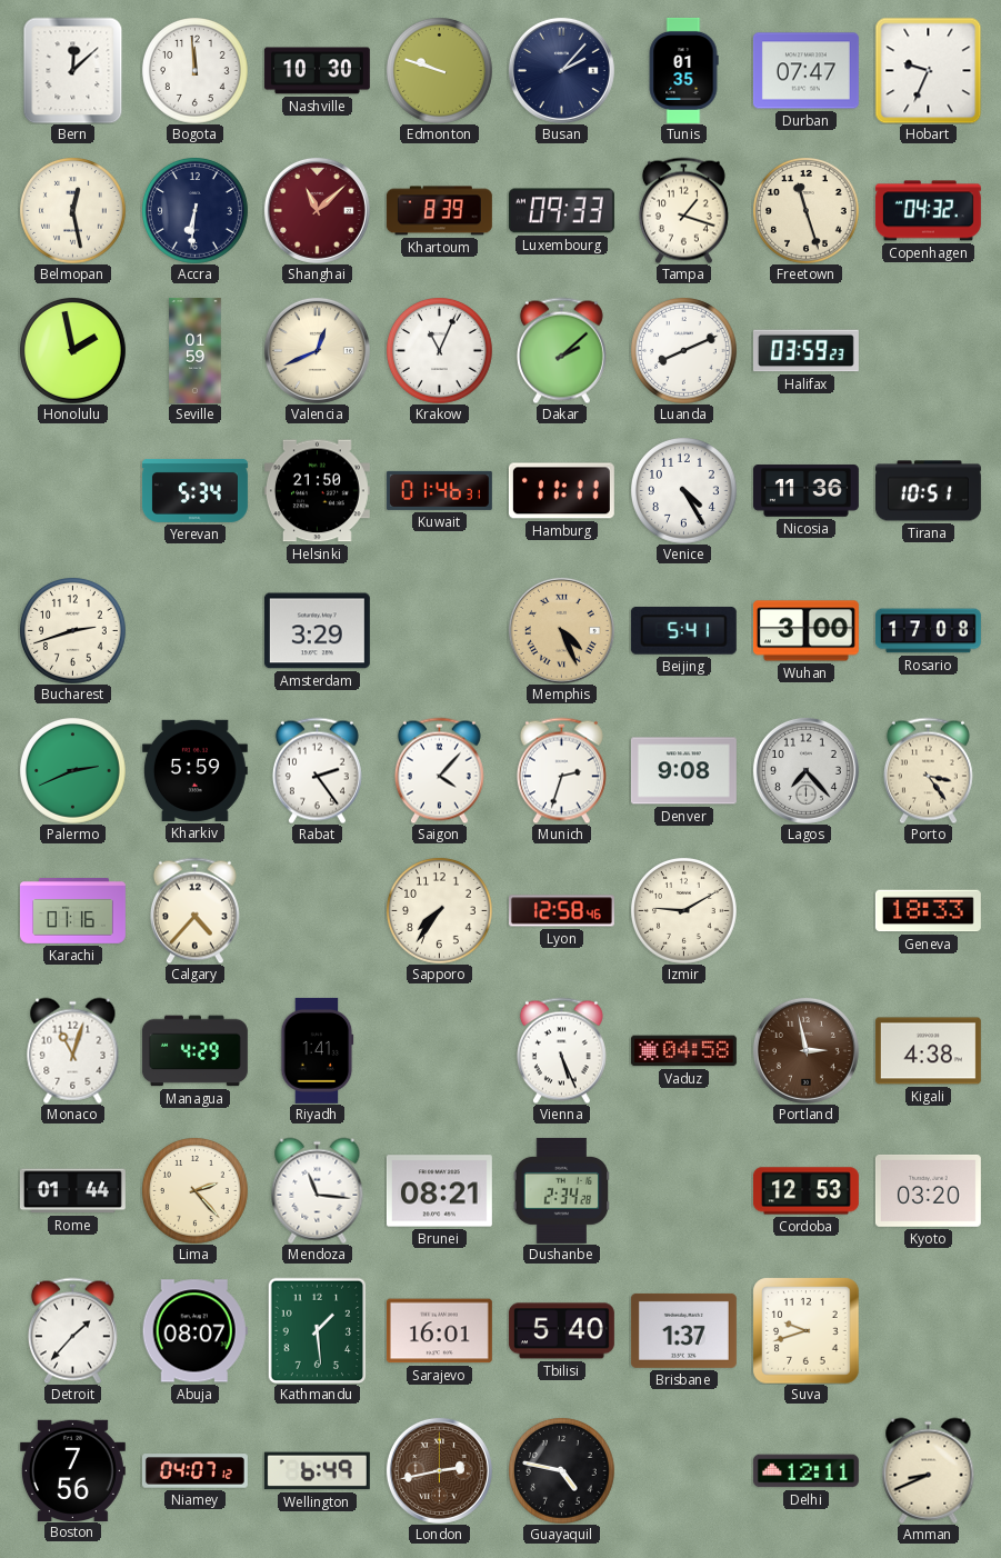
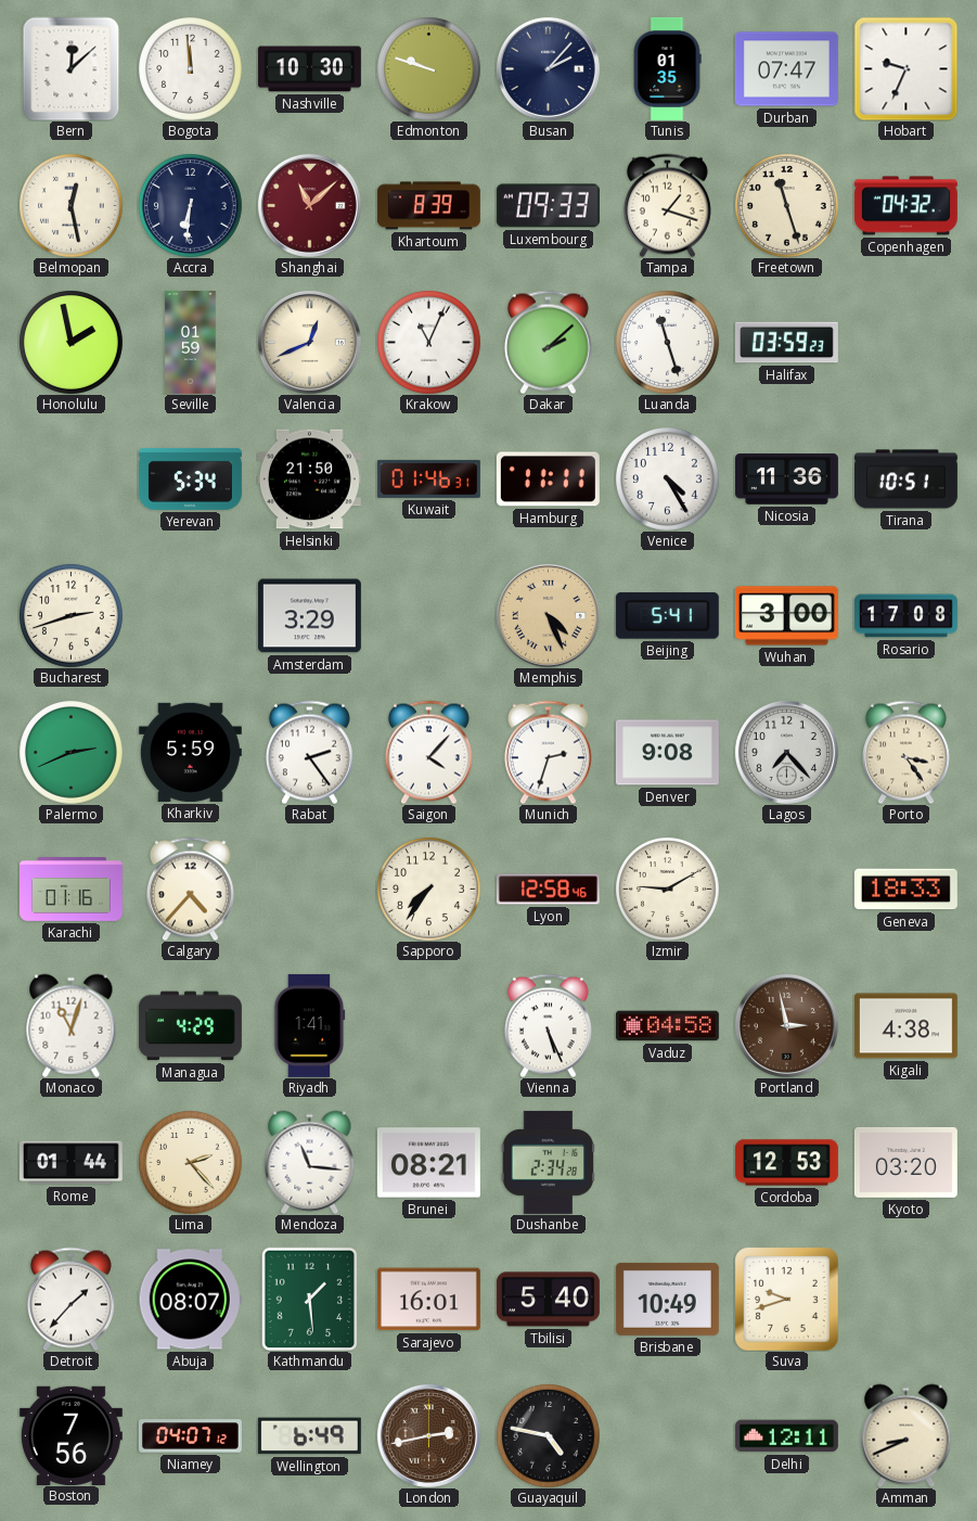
Luanda: 8:11 -> 11:27
Brisbane: 1:37 -> 10:49
